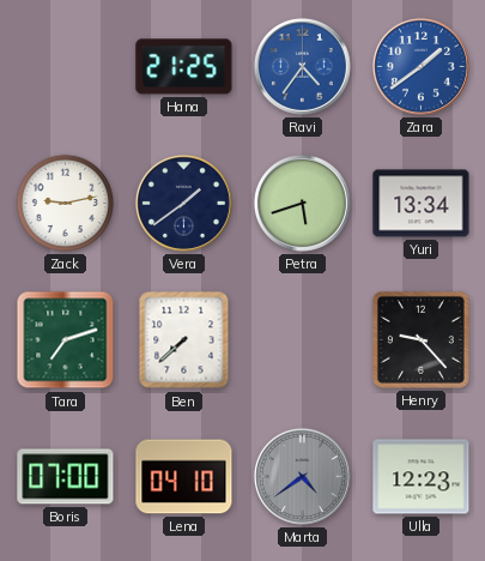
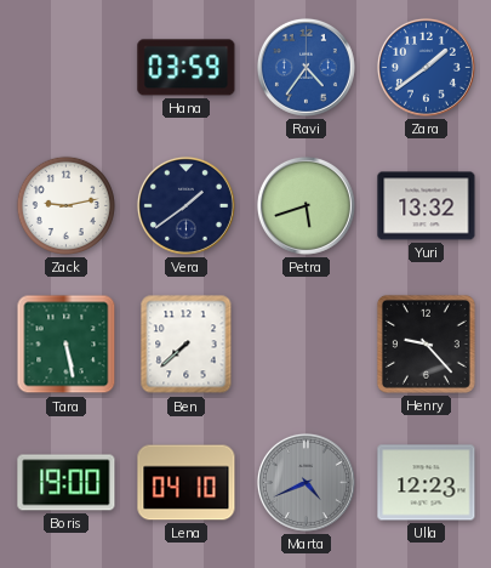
Hana: 21:25 -> 03:59
Yuri: 13:34 -> 13:32
Tara: 7:12 -> 5:28
Boris: 07:00 -> 19:00
Marta: 4:39 -> 4:41
